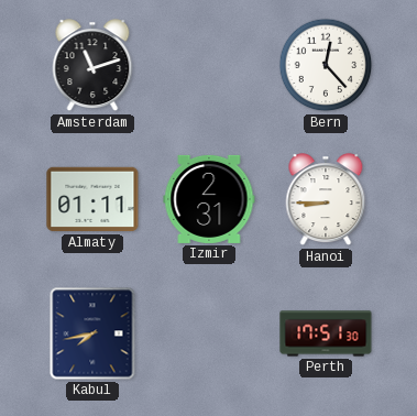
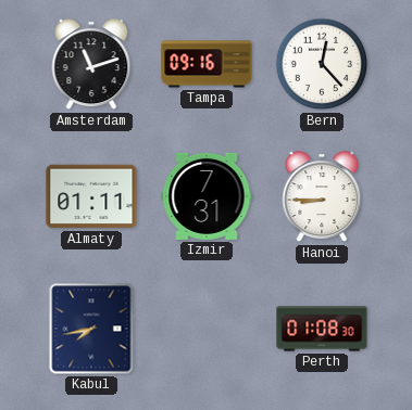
Tampa: none -> 09:16
Izmir: 2:31 -> 7:31
Perth: 17:51 -> 01:08
